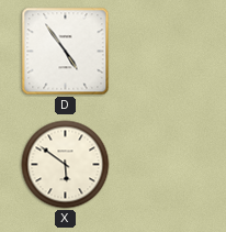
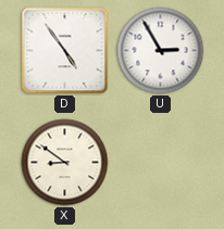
U: none -> 2:55
X: 5:51 -> 8:51
